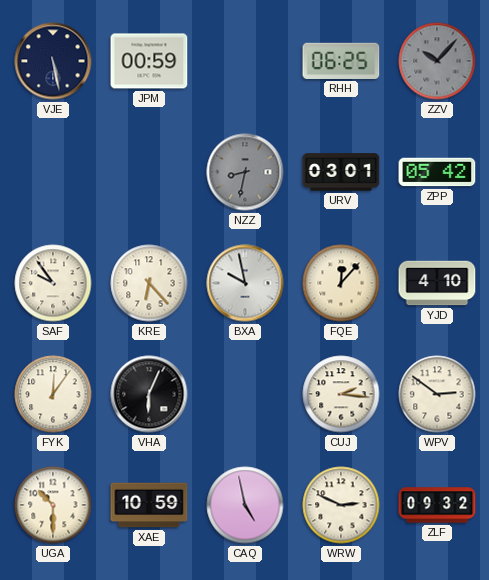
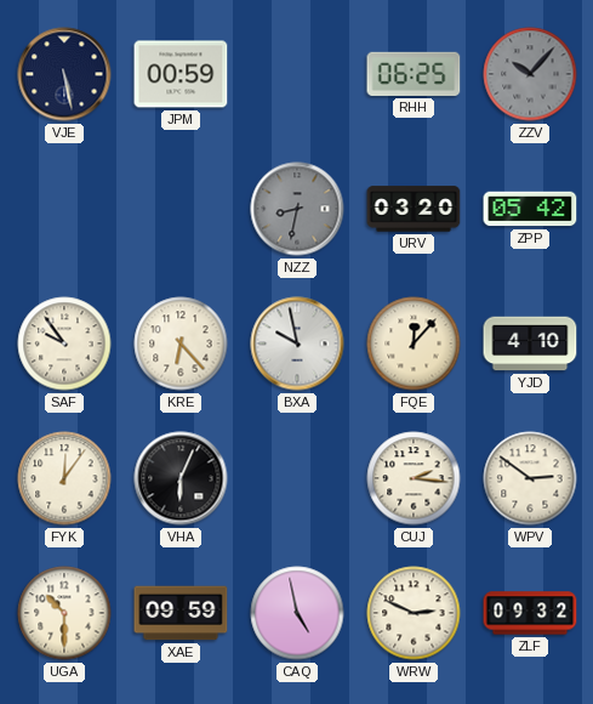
URV: 03:01 -> 03:20
XAE: 10:59 -> 09:59
